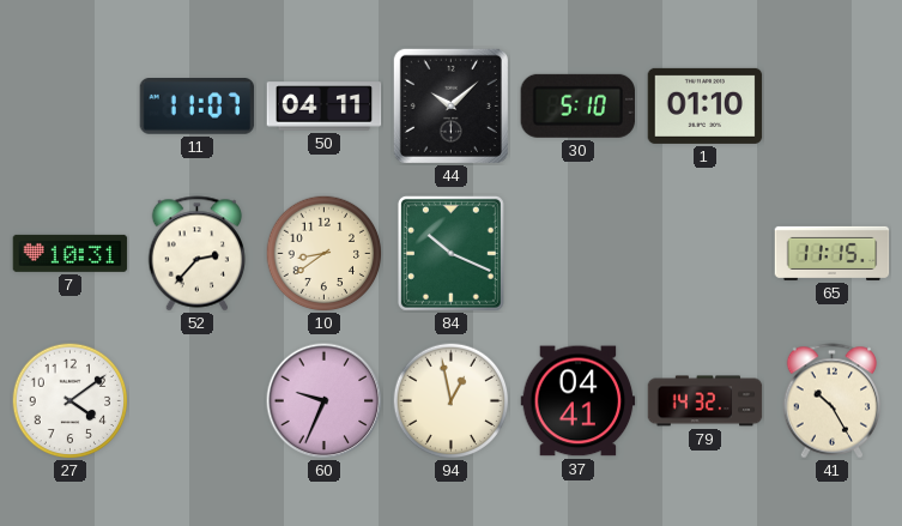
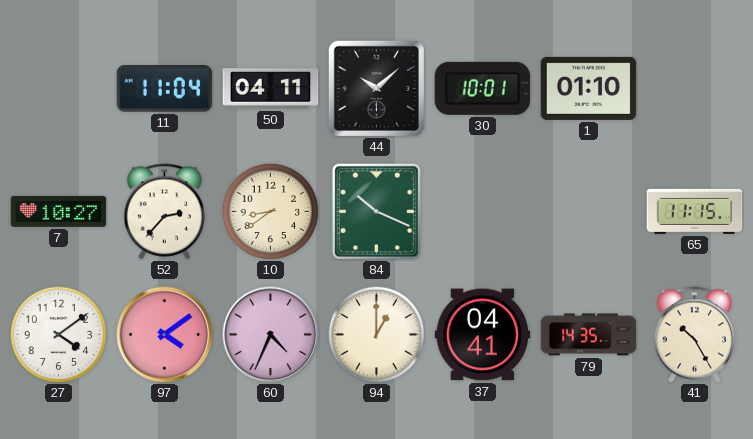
11: 11:07 -> 11:04
30: 5:10 -> 10:01
7: 10:31 -> 10:27
97: none -> 4:09
60: 9:34 -> 4:34
94: 12:58 -> 1:00
79: 14:32 -> 14:35
